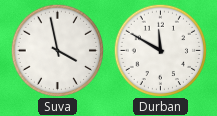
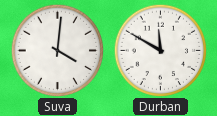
Suva: 3:58 -> 4:01
